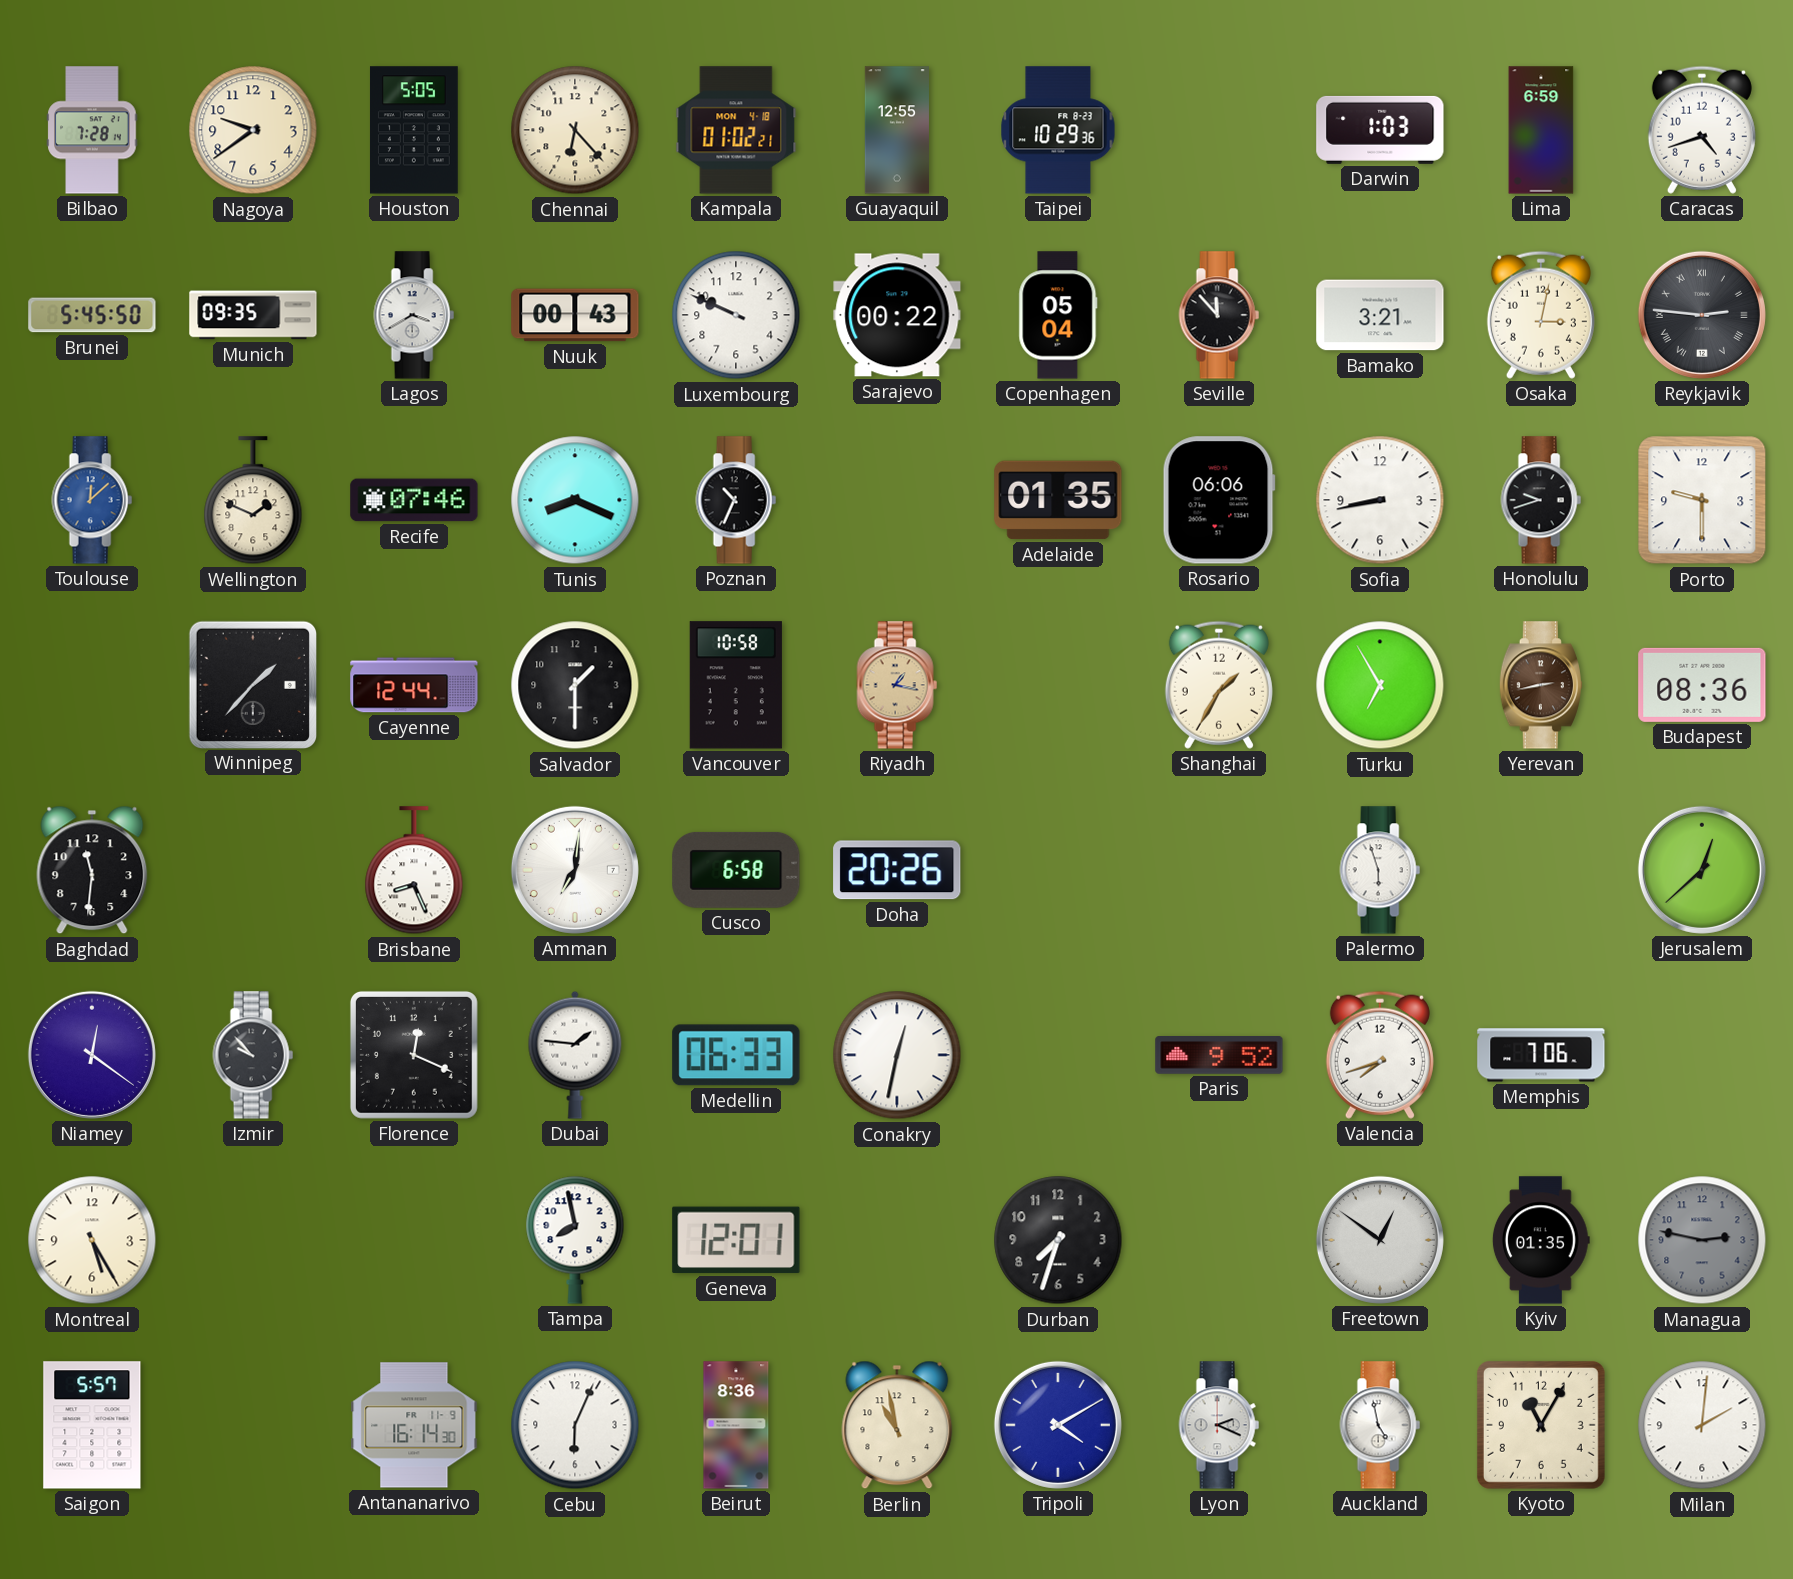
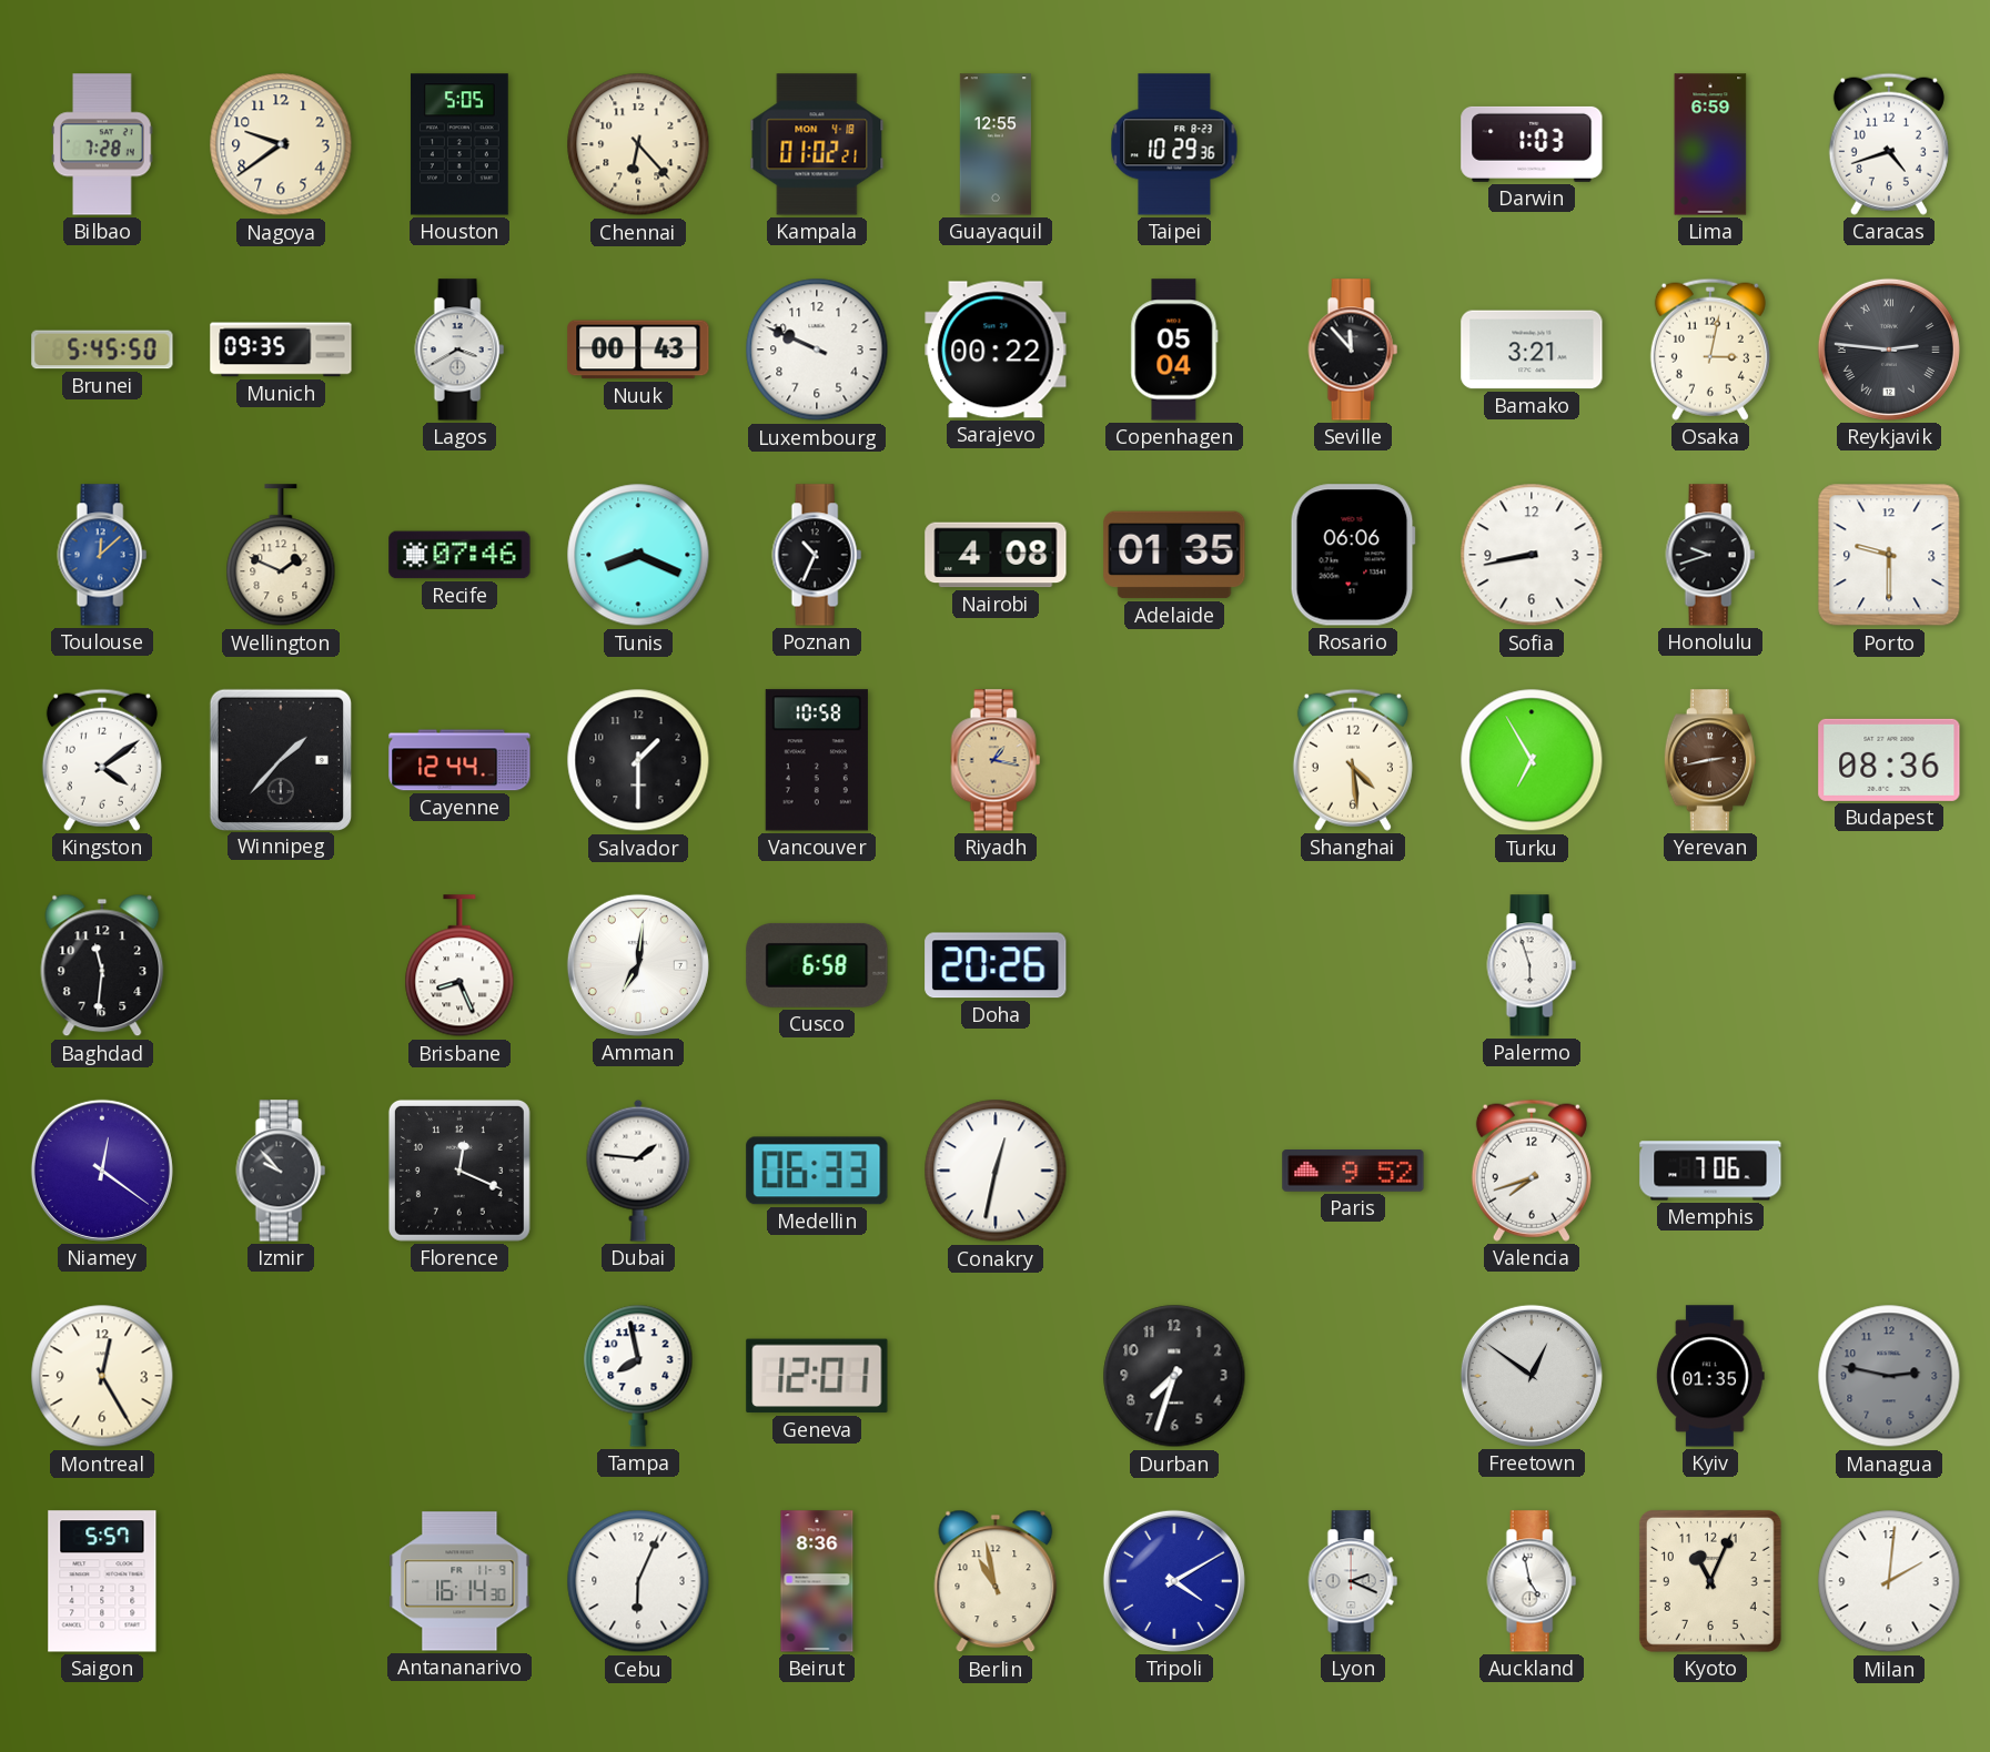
Nairobi: none -> 4:08
Kingston: none -> 4:09
Shanghai: 1:35 -> 4:29
Jerusalem: 12:38 -> none
Montreal: 5:25 -> 12:25
Kyoto: 11:05 -> 11:04
